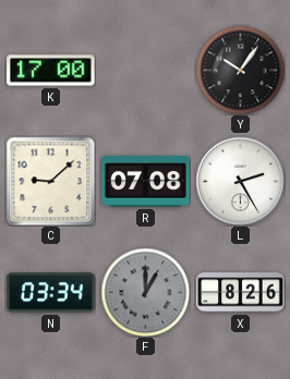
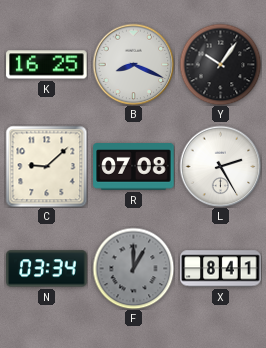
K: 17:00 -> 16:25
B: none -> 8:19
X: 8:26 -> 8:41
